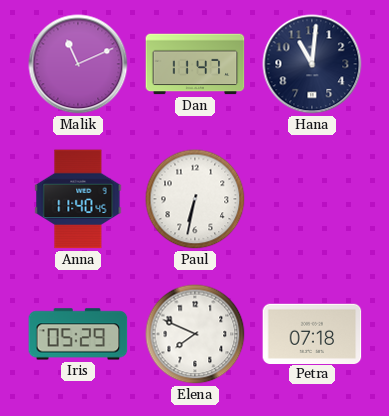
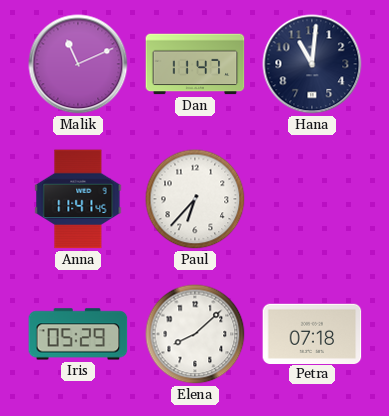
Anna: 11:40 -> 11:41
Paul: 6:32 -> 6:37
Elena: 7:49 -> 8:08
